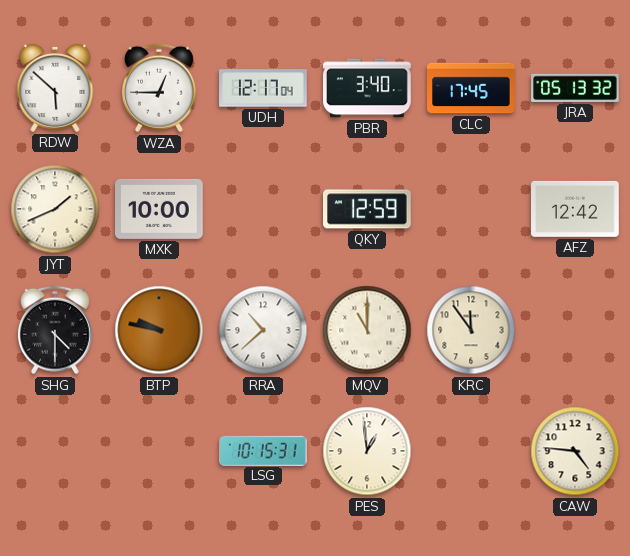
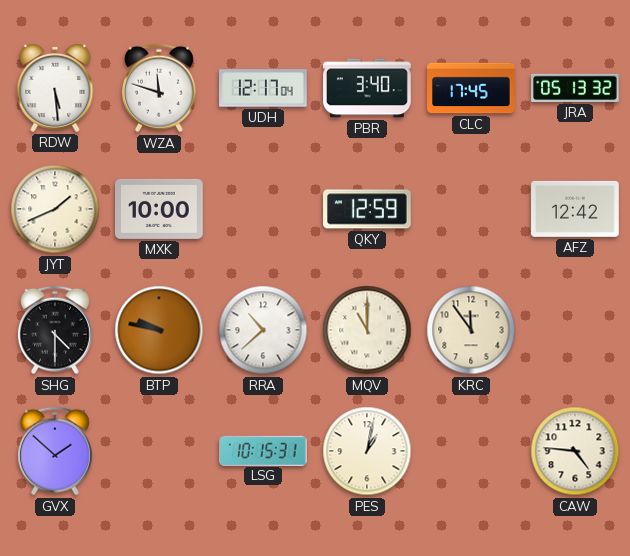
RDW: 5:52 -> 5:29
WZA: 12:45 -> 11:48
GVX: none -> 1:52
PES: 12:59 -> 1:02
